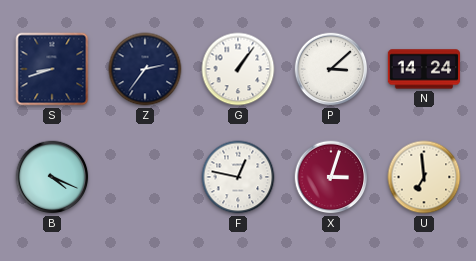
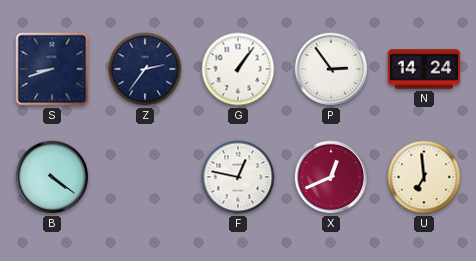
P: 3:08 -> 2:54
B: 4:19 -> 4:21
X: 3:03 -> 12:41
